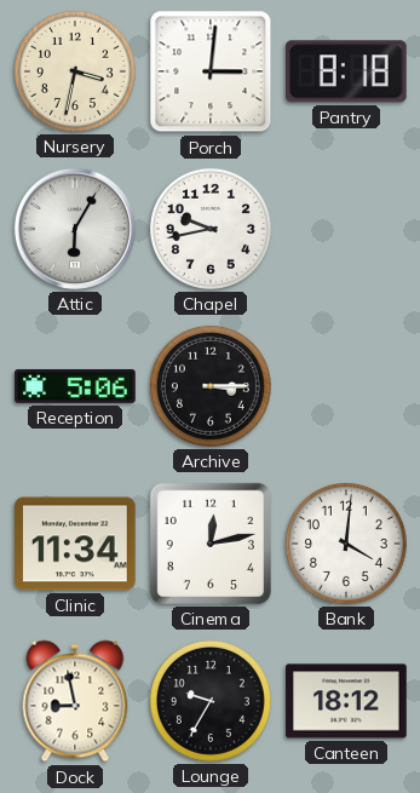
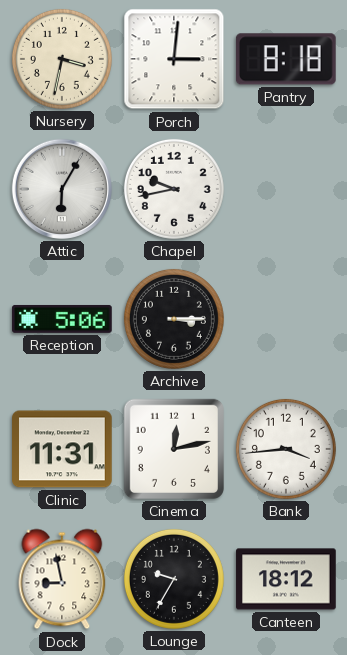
Clinic: 11:34 -> 11:31
Bank: 4:01 -> 3:44
